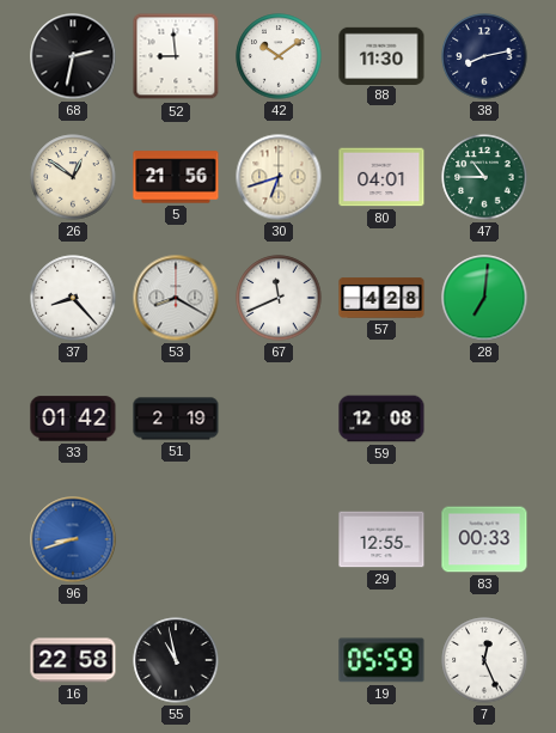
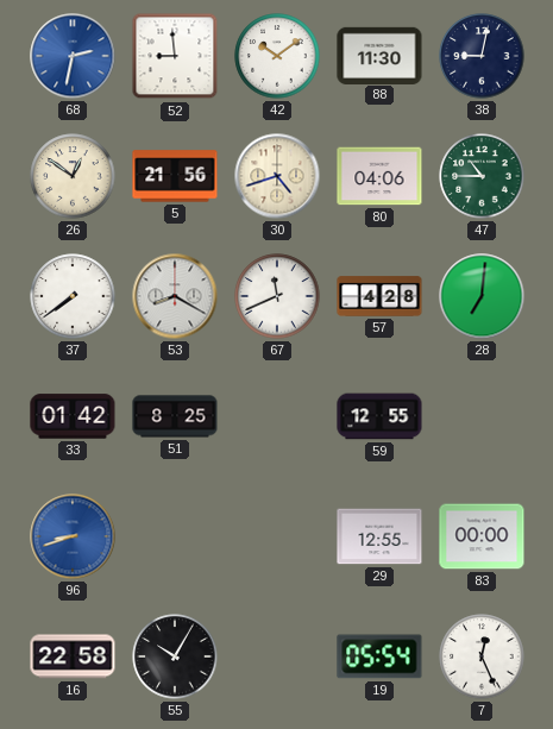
68 dial: black -> blue
38: 8:13 -> 9:02
30: 6:42 -> 4:42
80: 04:01 -> 04:06
37: 8:23 -> 7:39
51: 2:19 -> 8:25
59: 12:08 -> 12:55
83: 00:33 -> 00:00
55: 10:58 -> 10:05
19: 05:59 -> 05:54
